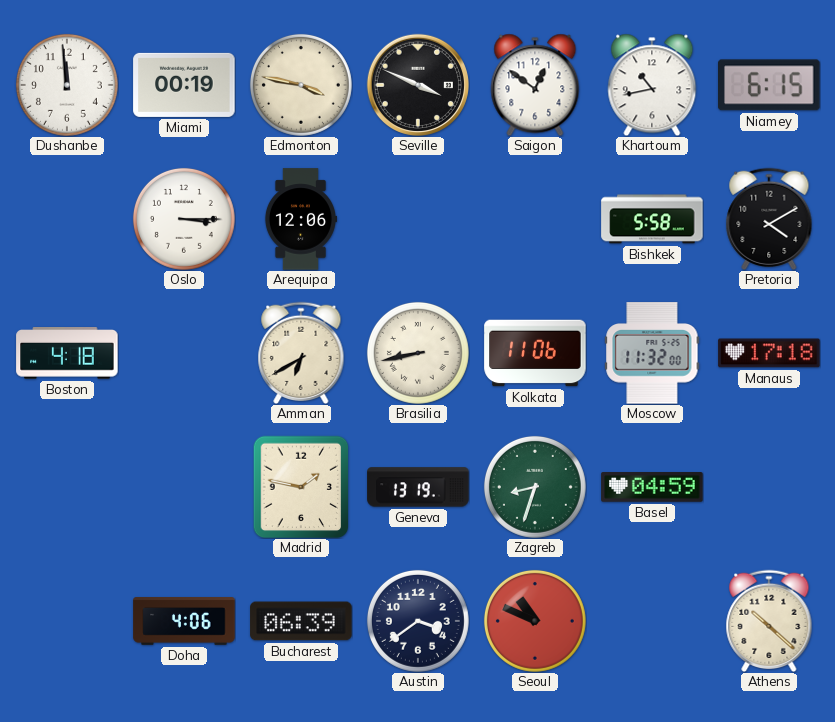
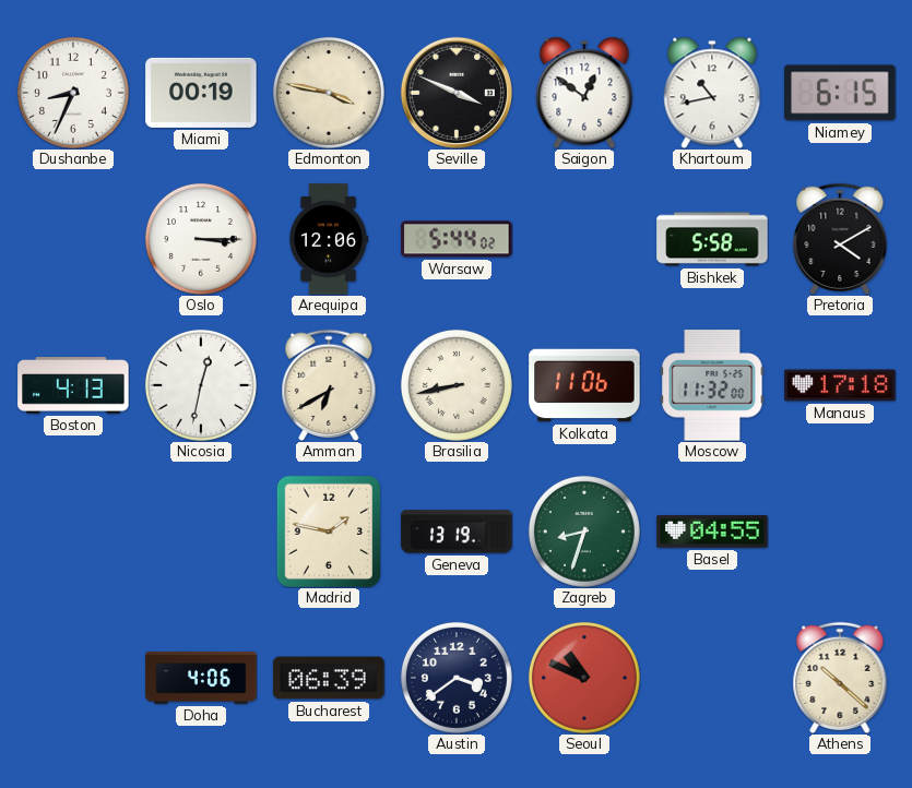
Dushanbe: 11:59 -> 8:34
Warsaw: none -> 5:44
Boston: 4:18 -> 4:13
Nicosia: none -> 12:32
Basel: 04:59 -> 04:55
